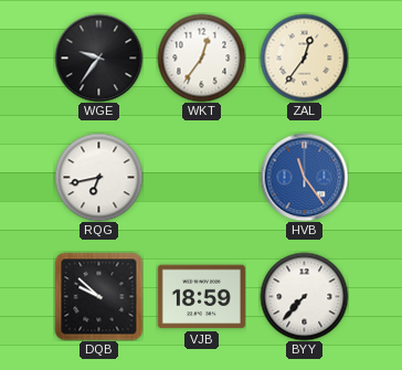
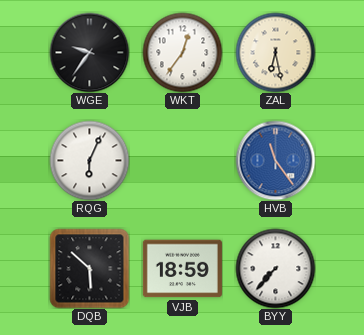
ZAL: 12:36 -> 6:28
RQG: 6:43 -> 6:04
DQB: 9:52 -> 5:52
